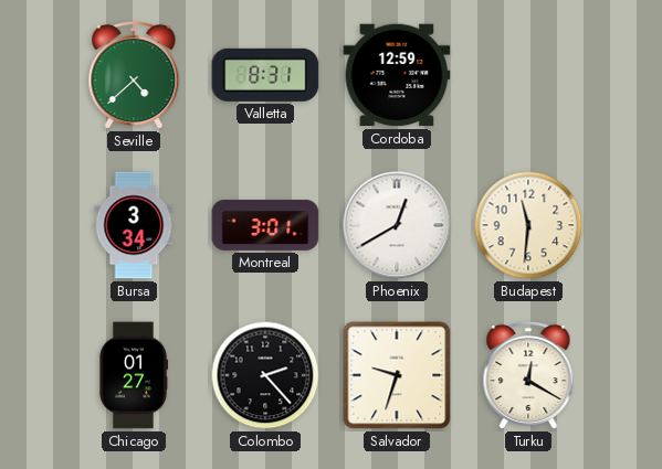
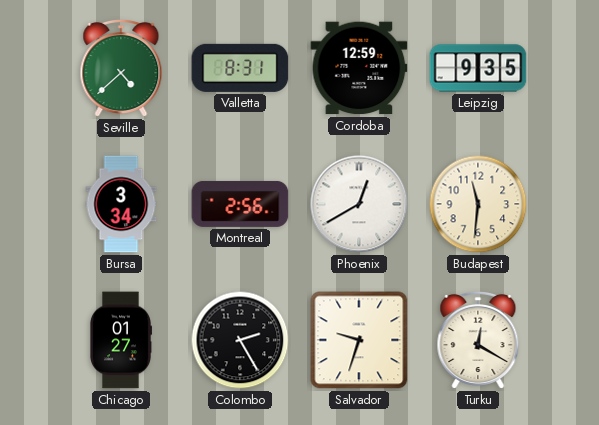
Leipzig: none -> 9:35
Montreal: 3:01 -> 2:56
Colombo: 2:23 -> 2:25
